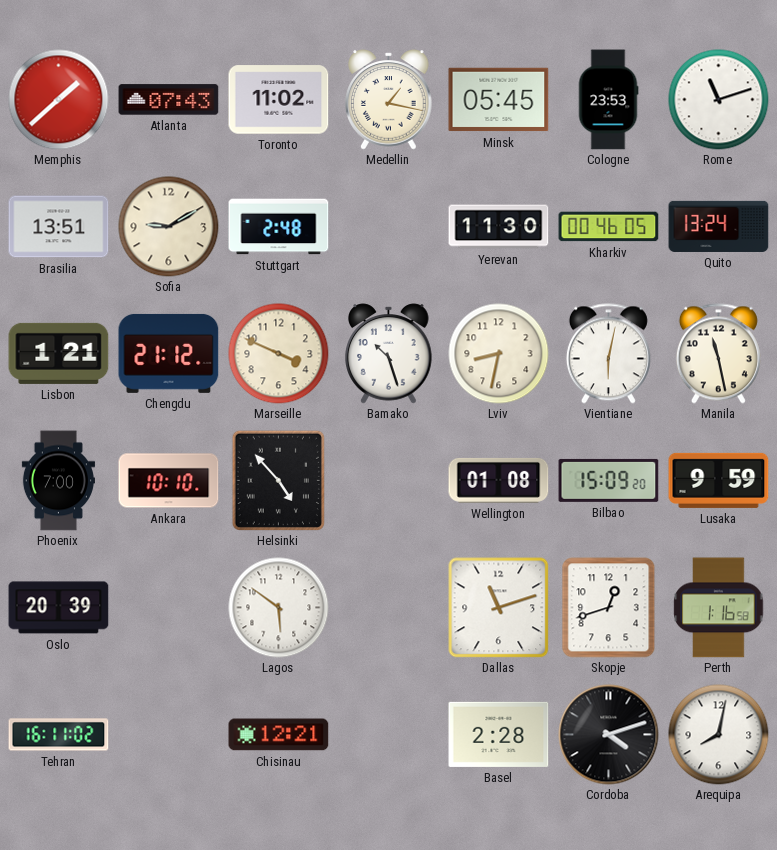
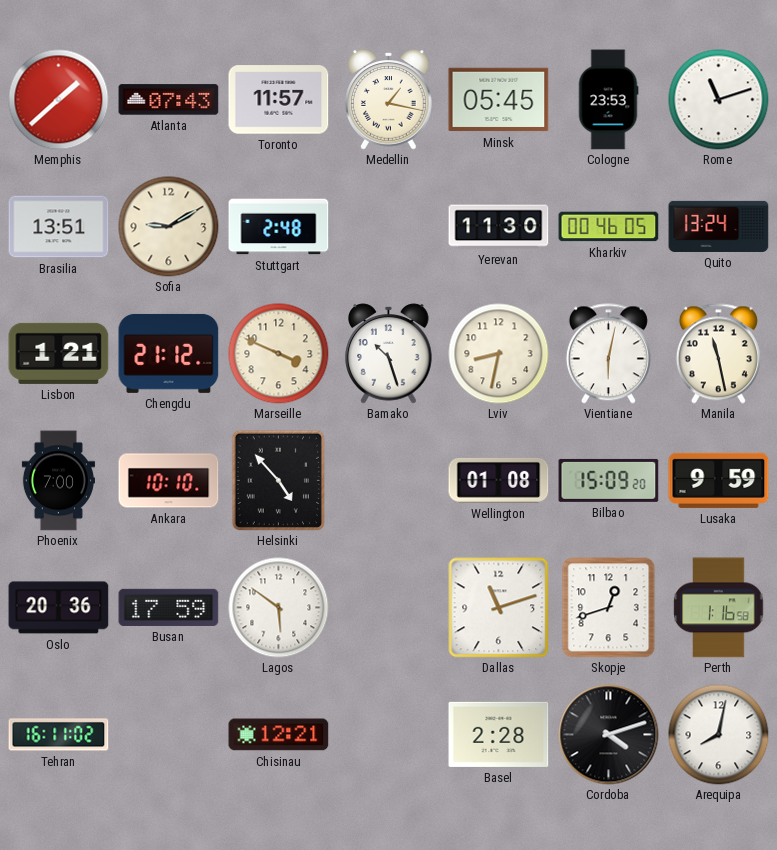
Toronto: 11:02 -> 11:57
Oslo: 20:39 -> 20:36
Busan: none -> 17:59
